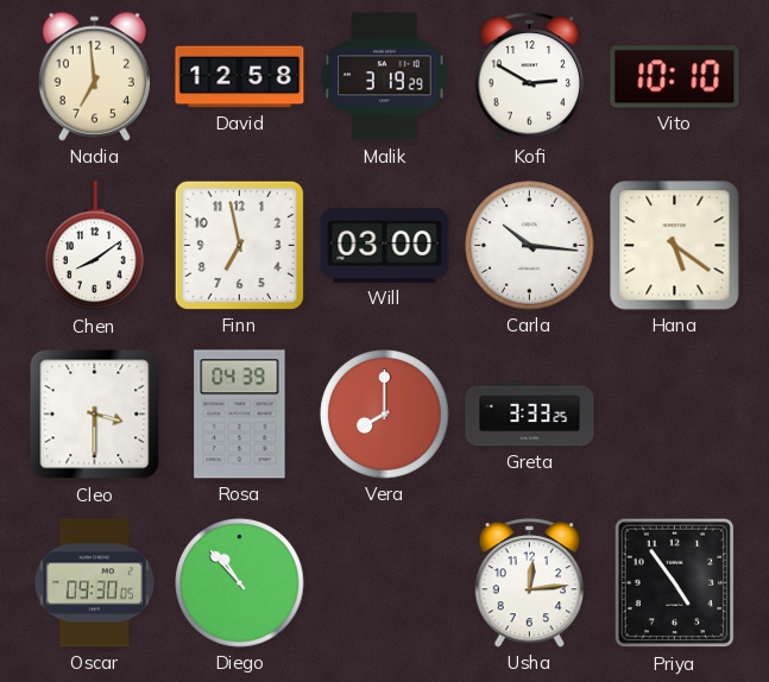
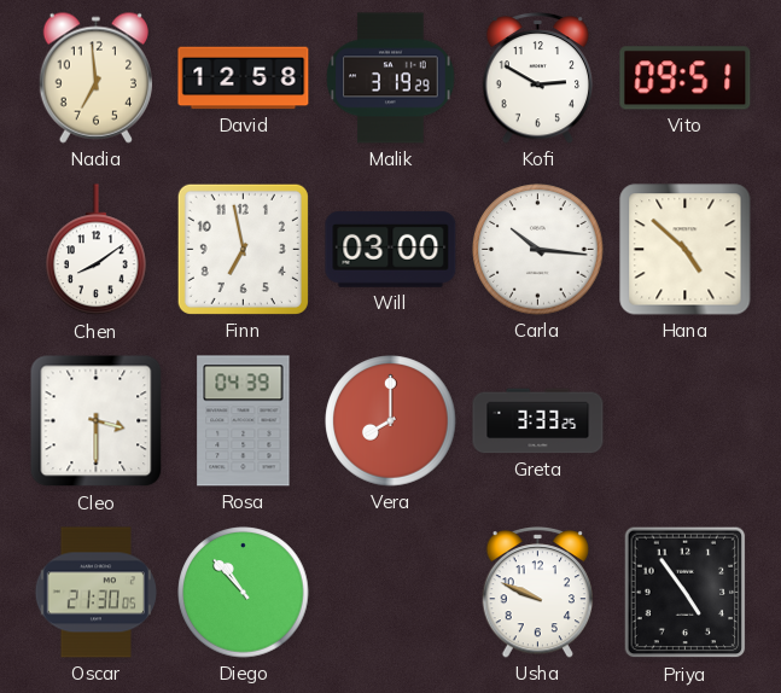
Vito: 10:10 -> 09:51
Hana: 5:21 -> 4:52
Oscar: 09:30 -> 21:30
Usha: 12:14 -> 9:49
